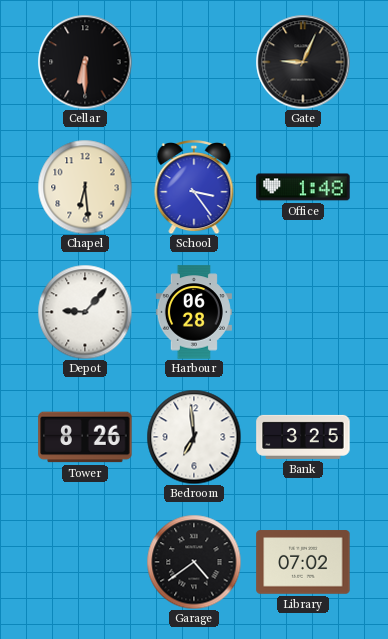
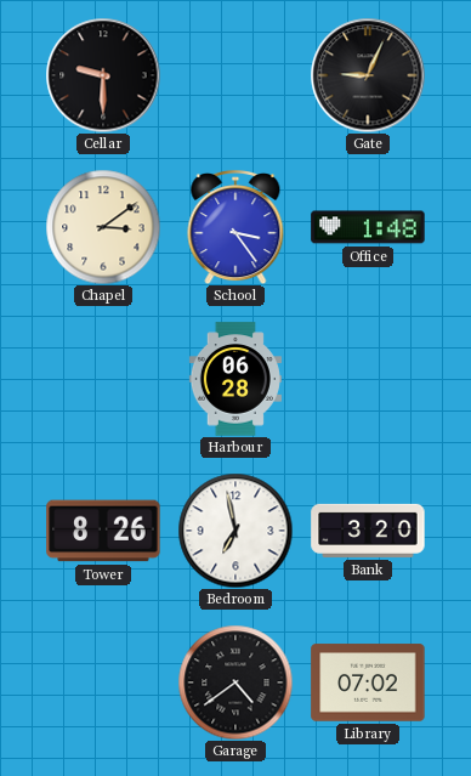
Cellar: 6:30 -> 9:30
Chapel: 6:29 -> 3:09
Depot: 9:07 -> none
Bedroom: 6:59 -> 6:58
Bank: 3:25 -> 3:20
